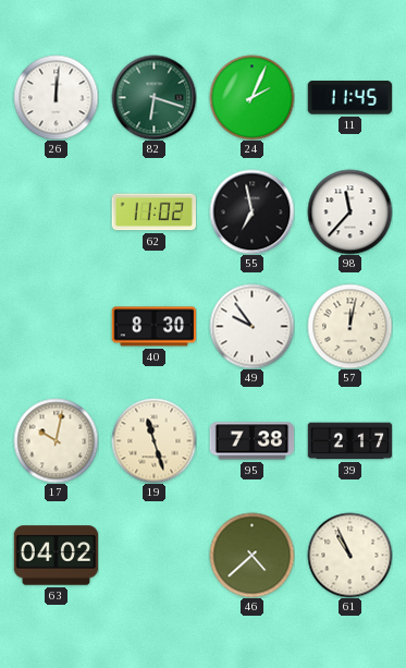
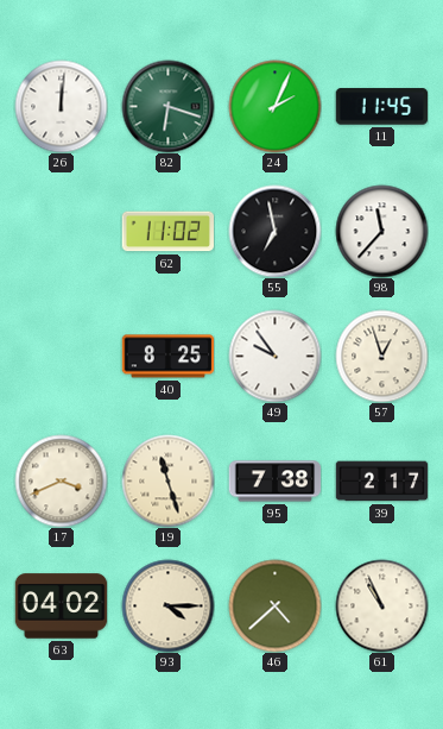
40: 8:30 -> 8:25
57: 12:02 -> 12:57
17: 10:02 -> 3:41
93: none -> 4:15
